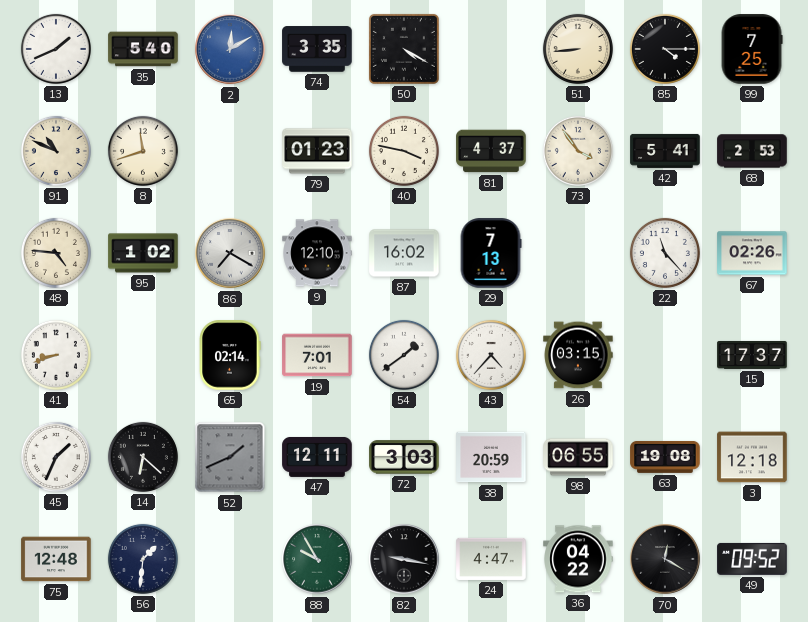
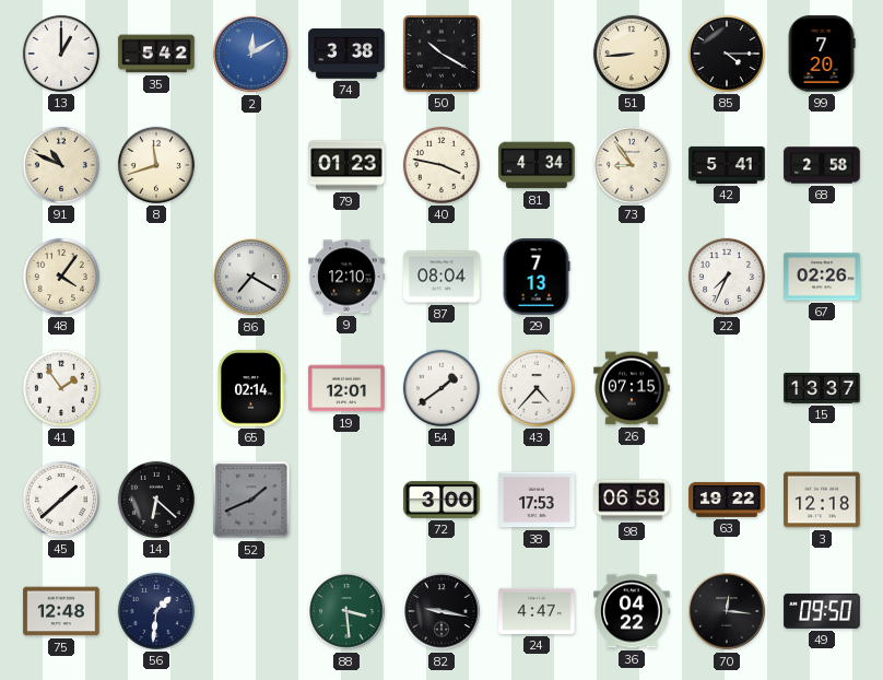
13: 1:41 -> 1:00
35: 5:40 -> 5:42
74: 3:35 -> 3:38
50: 4:20 -> 10:20
99: 7:25 -> 7:20
81: 4:37 -> 4:34
73: 3:54 -> 8:54
68: 2:53 -> 2:58
48: 4:46 -> 4:06
95: 1:02 -> none
87: 16:02 -> 08:04
22: 11:23 -> 7:34
41: 8:42 -> 1:54
19: 7:01 -> 12:01
26: 03:15 -> 07:15
15: 17:37 -> 13:37
45: 1:34 -> 1:38
47: 12:11 -> none
72: 3:03 -> 3:00
38: 20:59 -> 17:53
98: 06:55 -> 06:58
63: 19:08 -> 19:22
88: 9:55 -> 3:29
70: 12:20 -> 12:16
49: 09:52 -> 09:50
